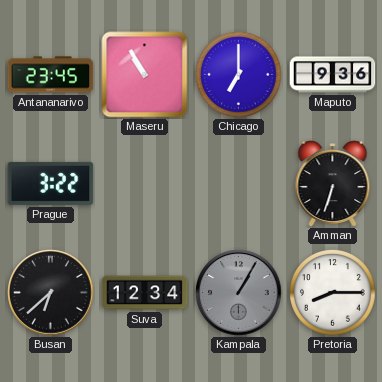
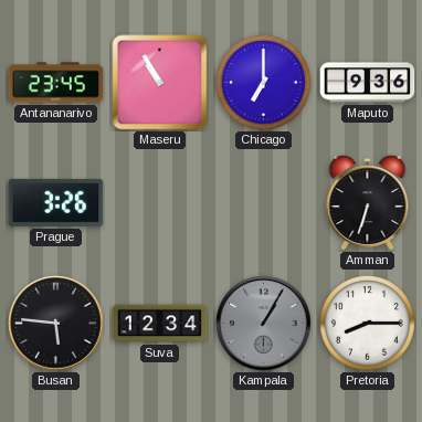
Prague: 3:22 -> 3:26
Busan: 6:38 -> 5:46
